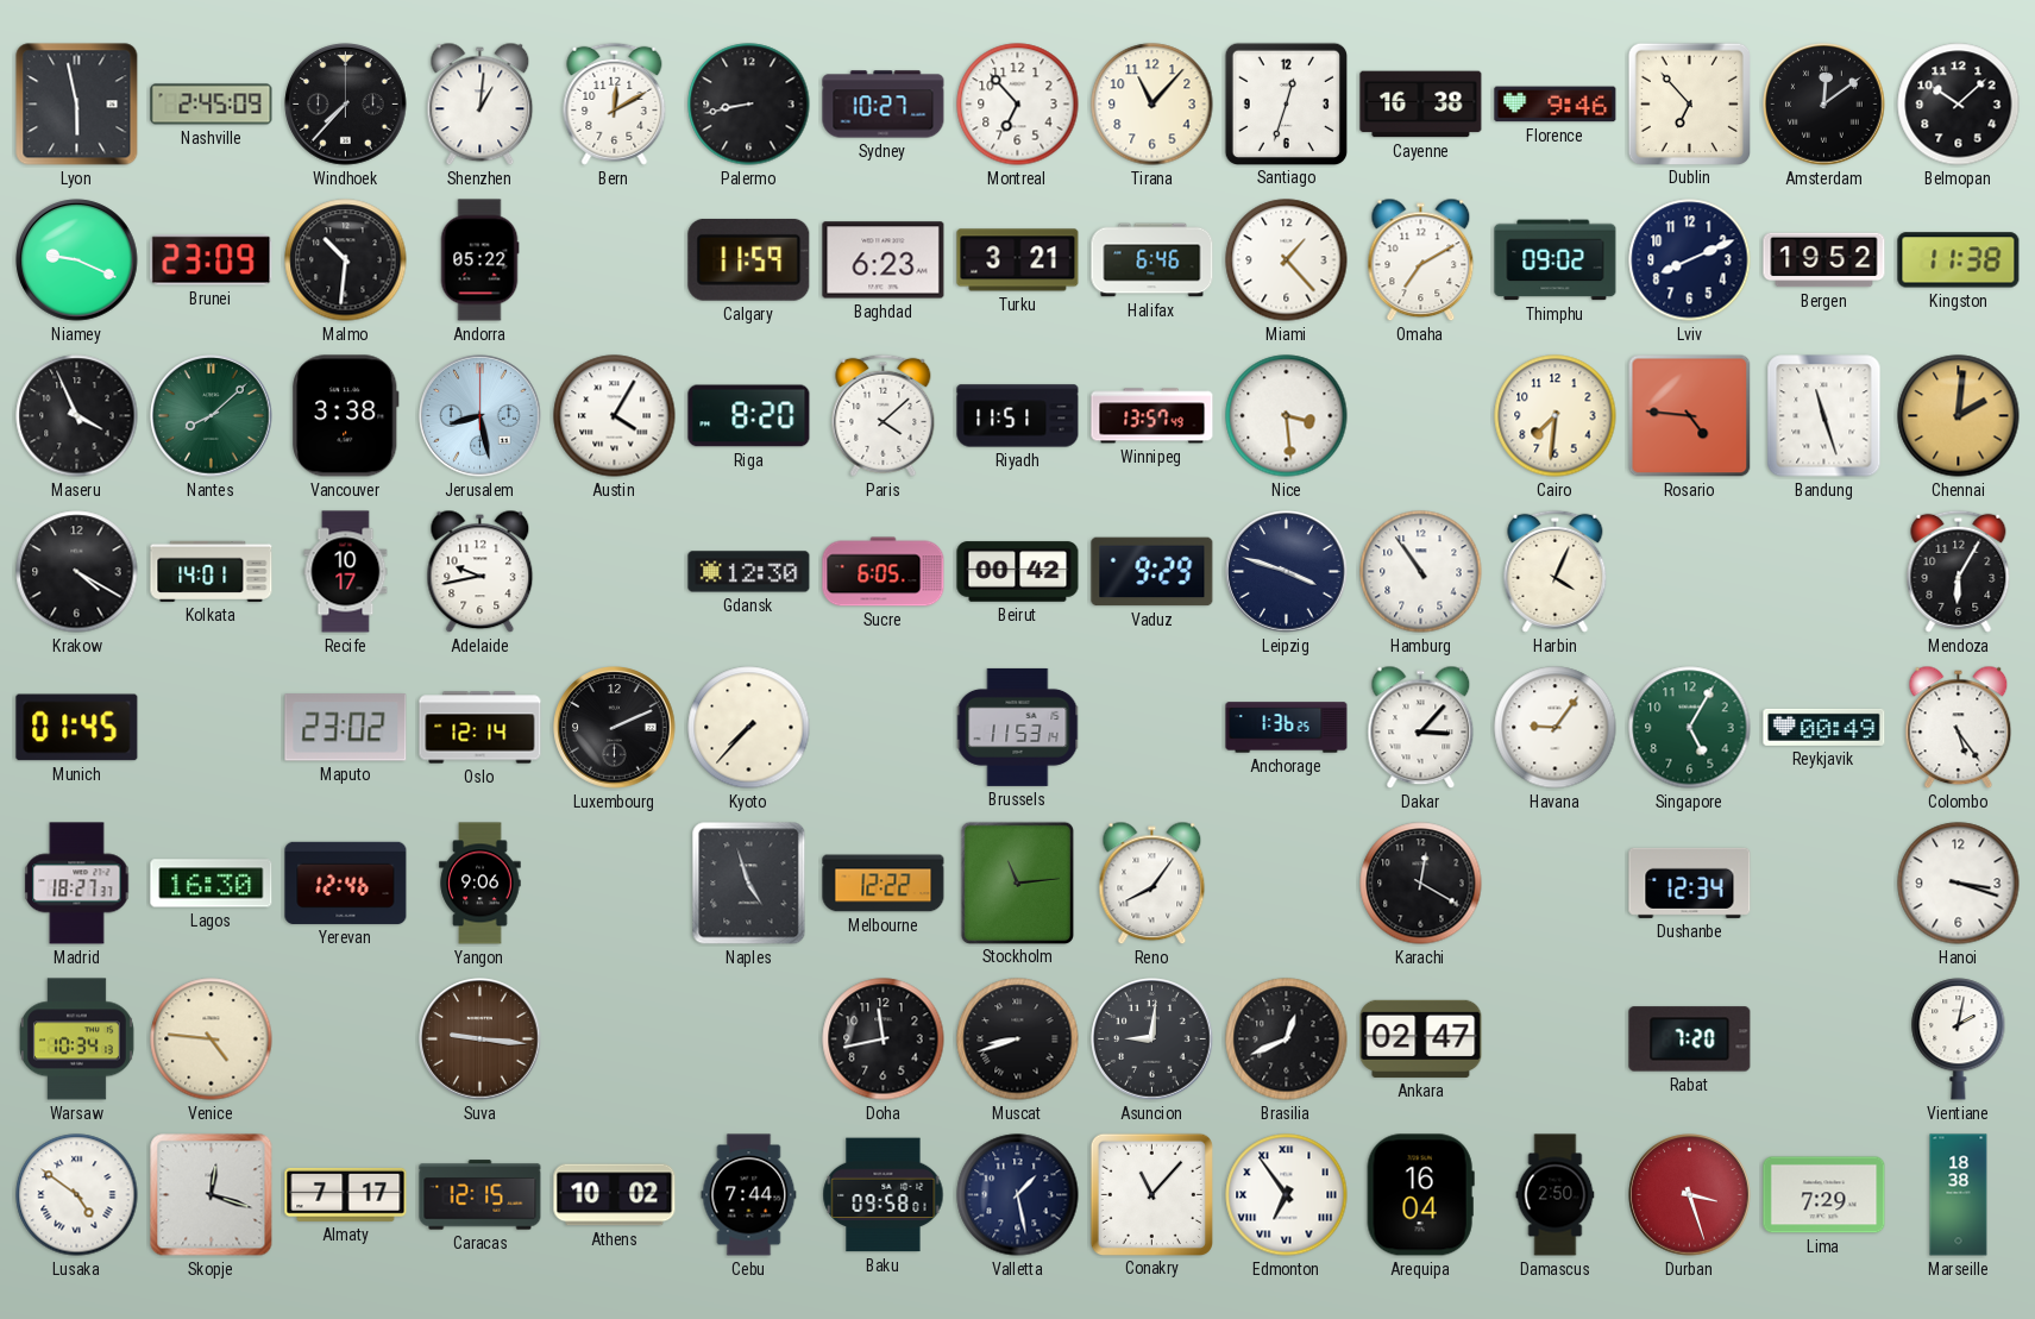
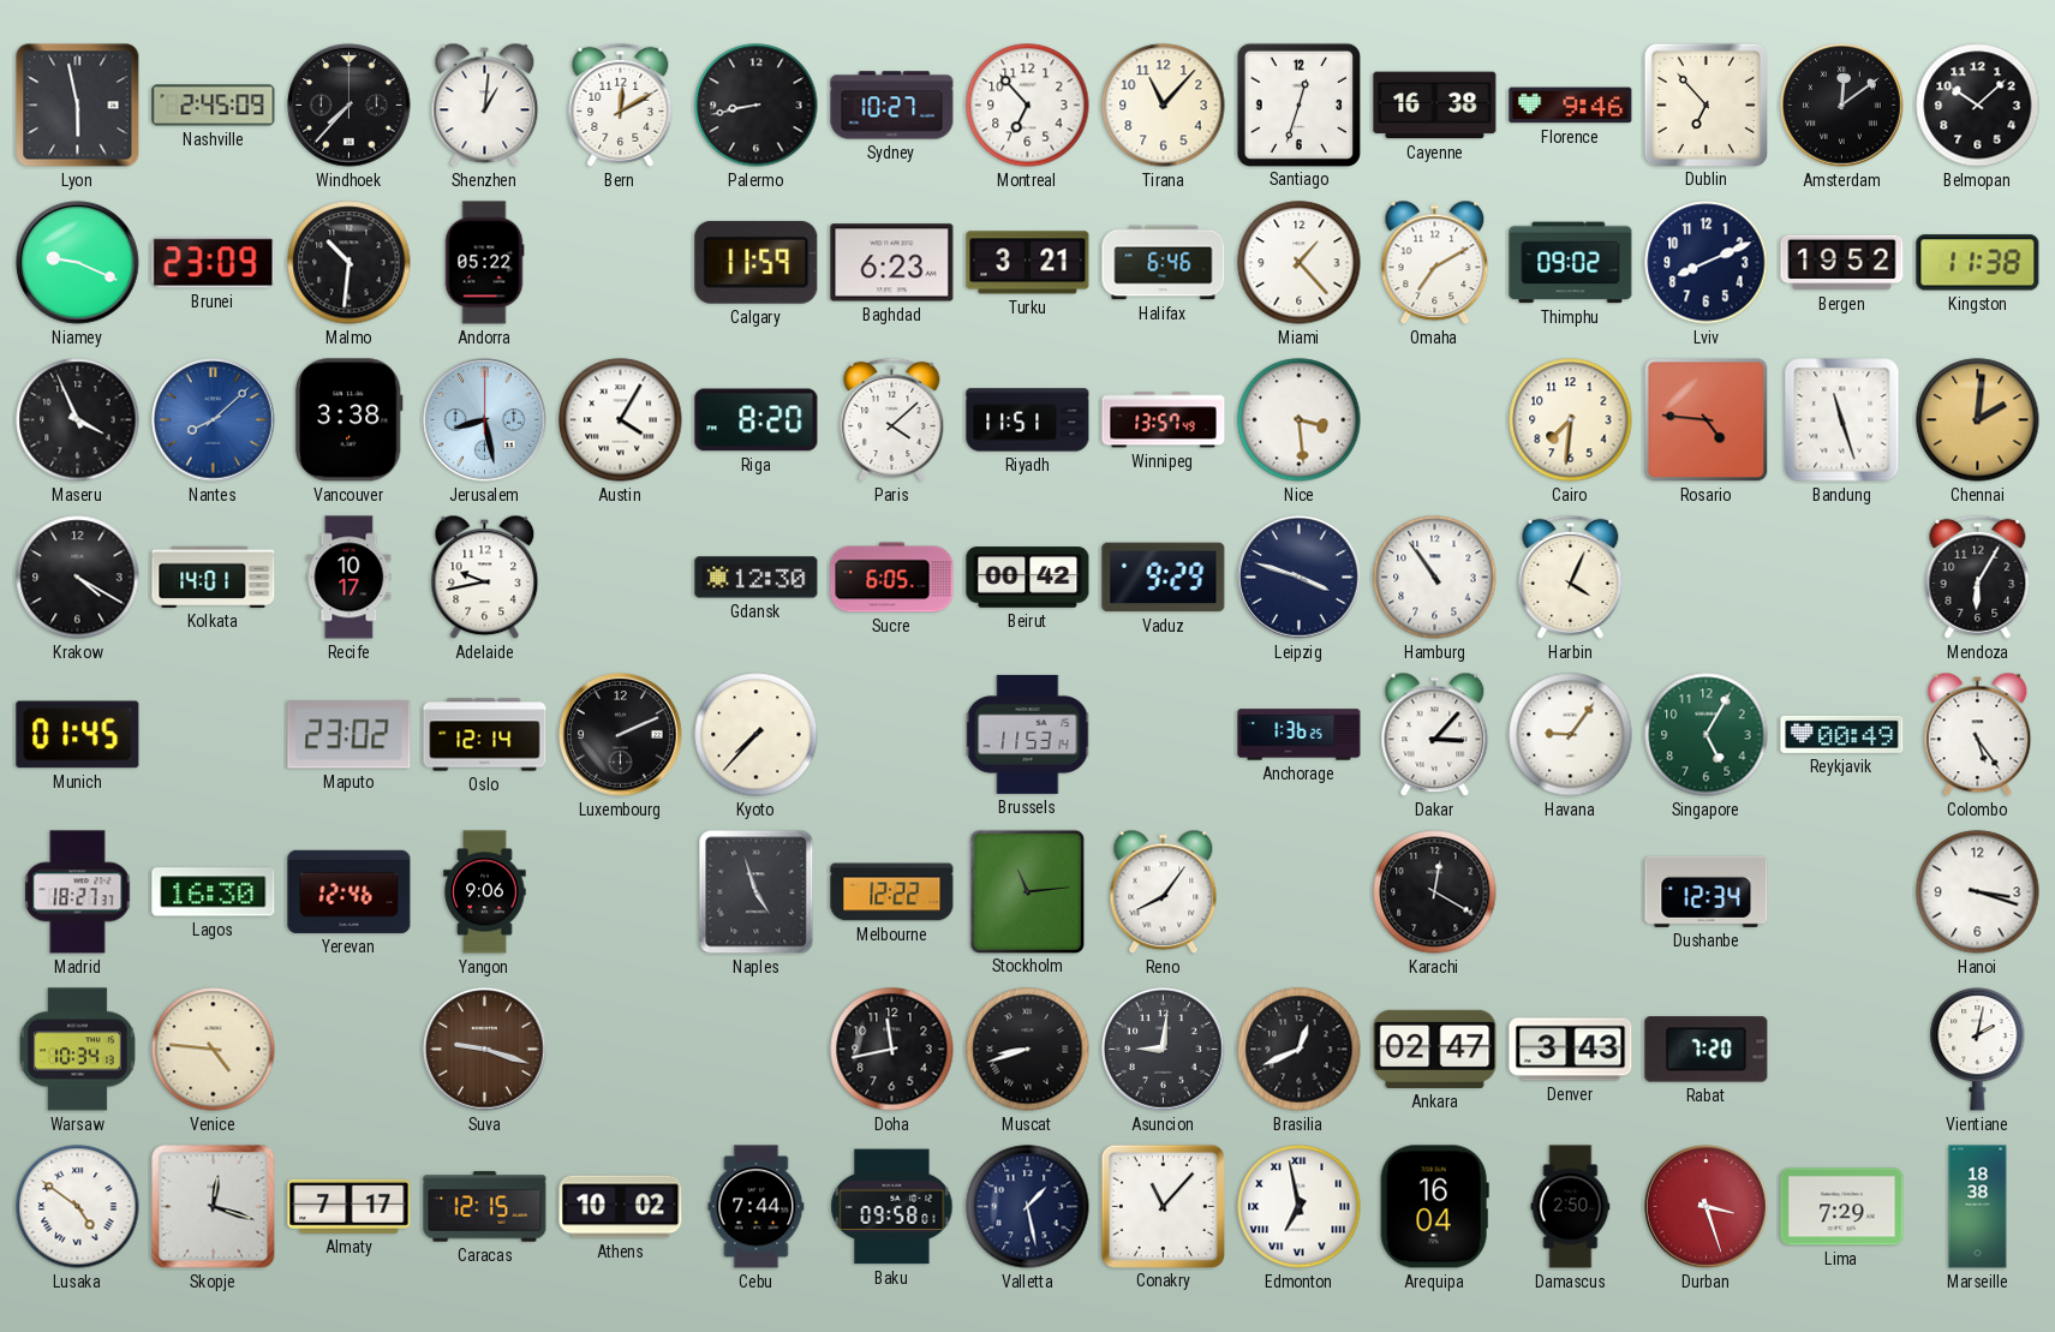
Nantes dial: green -> blue
Suva: 9:16 -> 9:18
Denver: none -> 3:43
Edmonton: 6:54 -> 6:58
